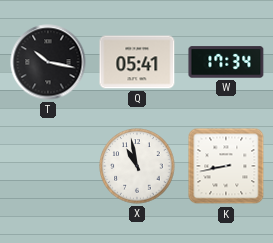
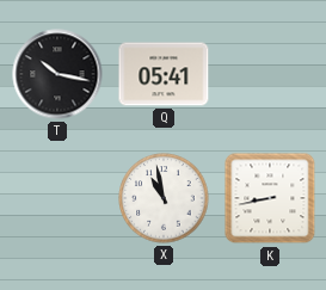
W: 17:34 -> none
